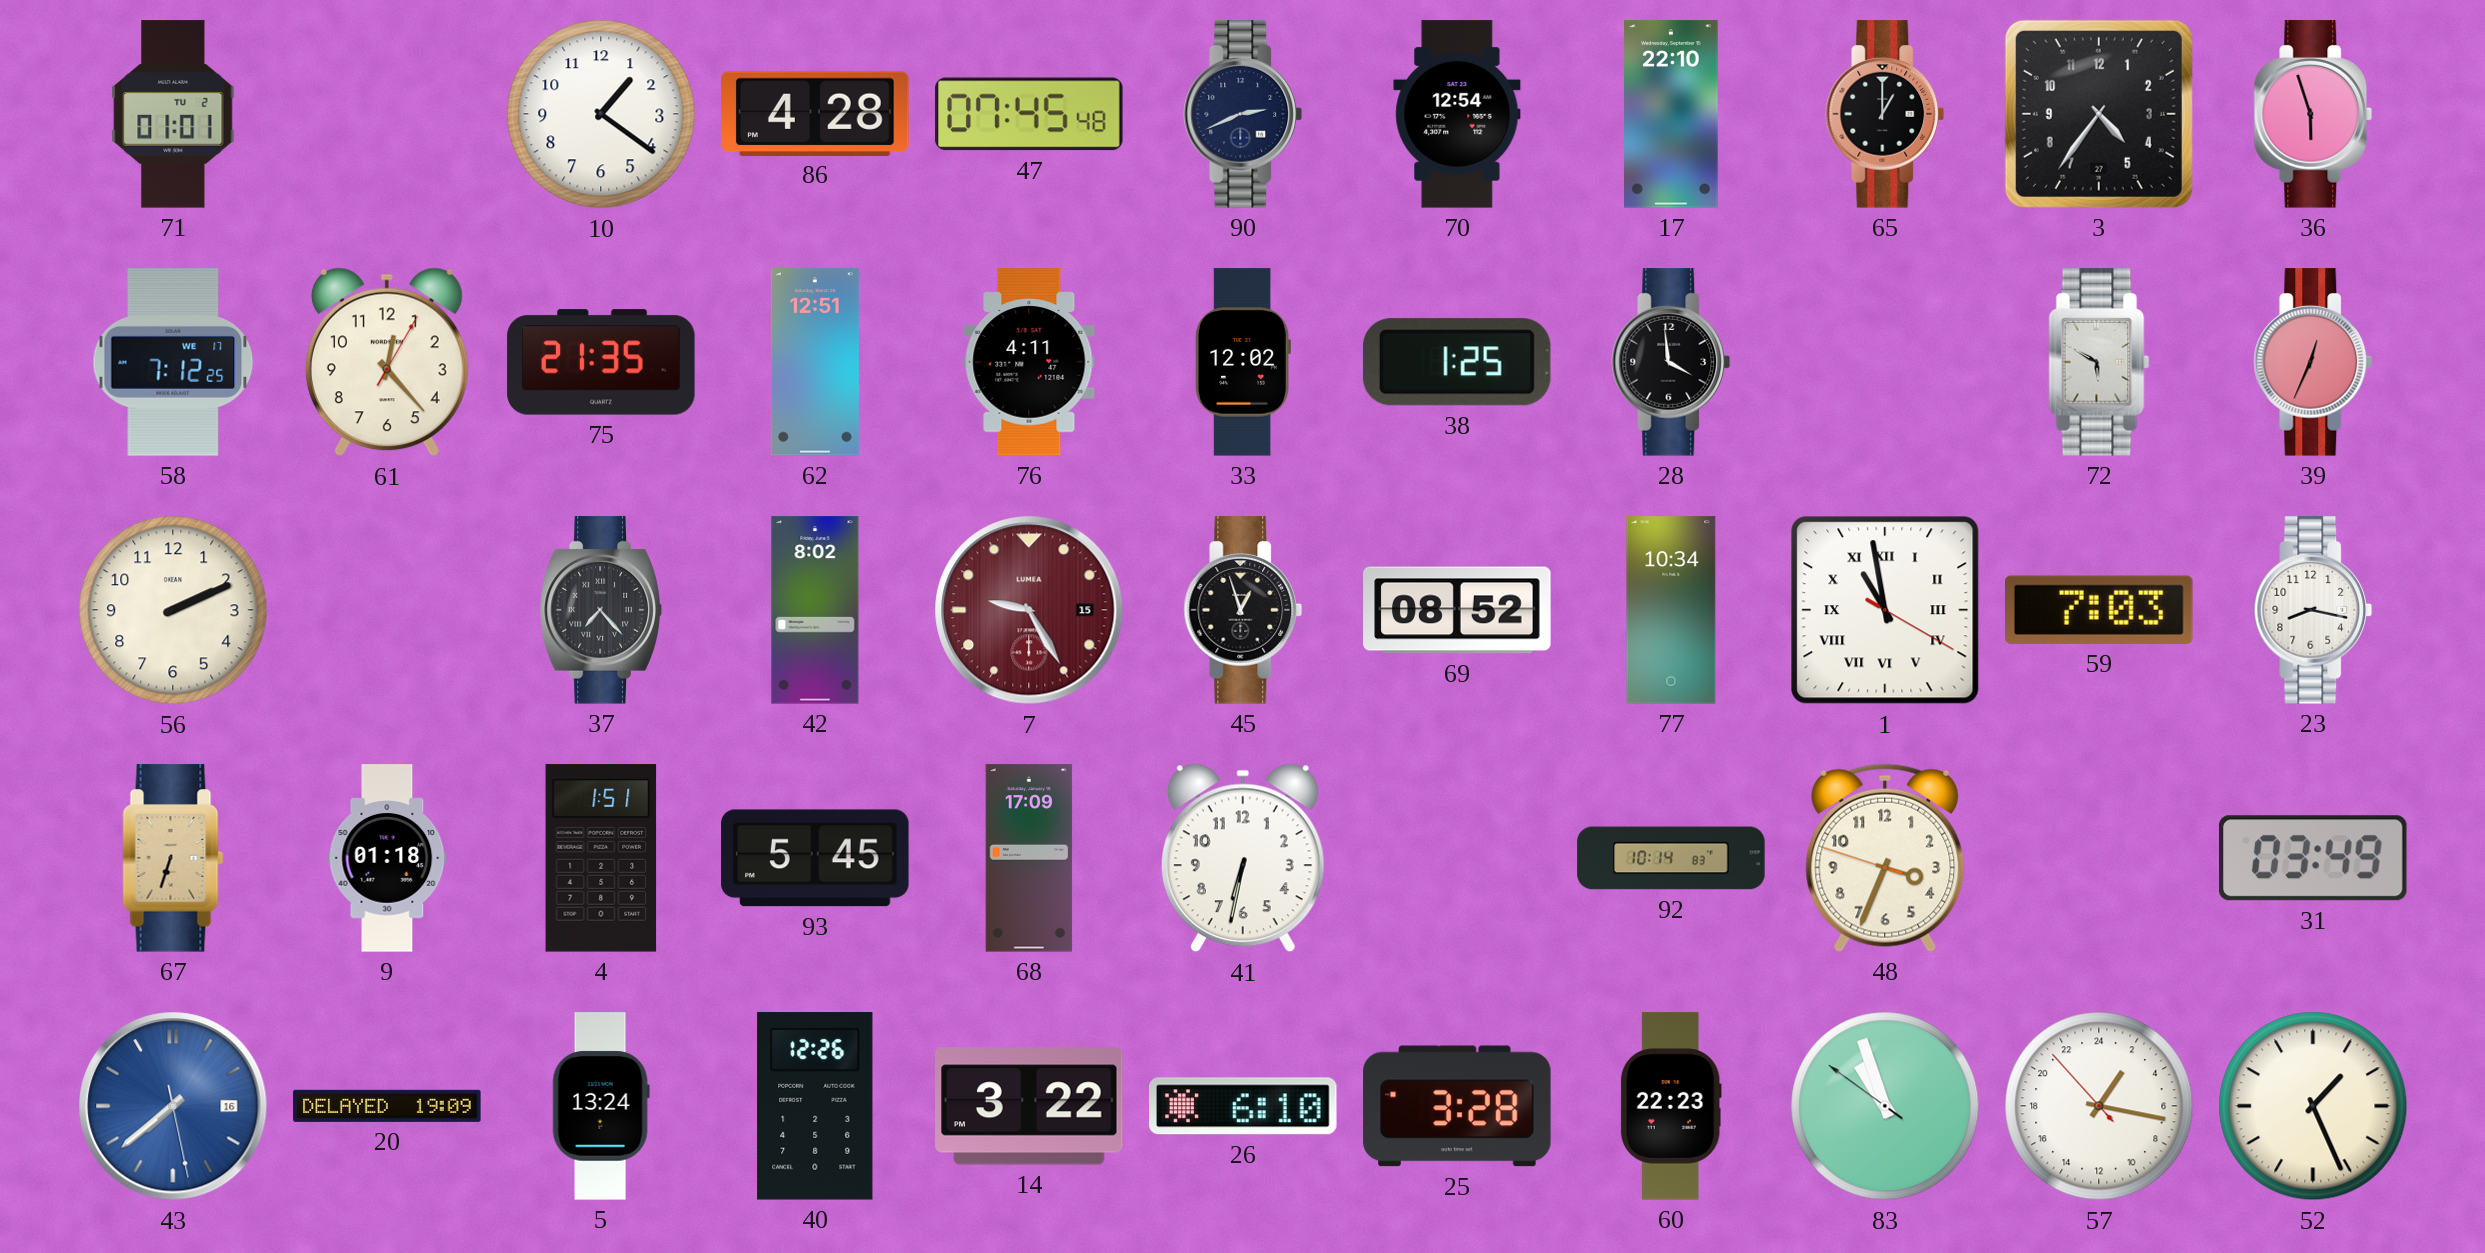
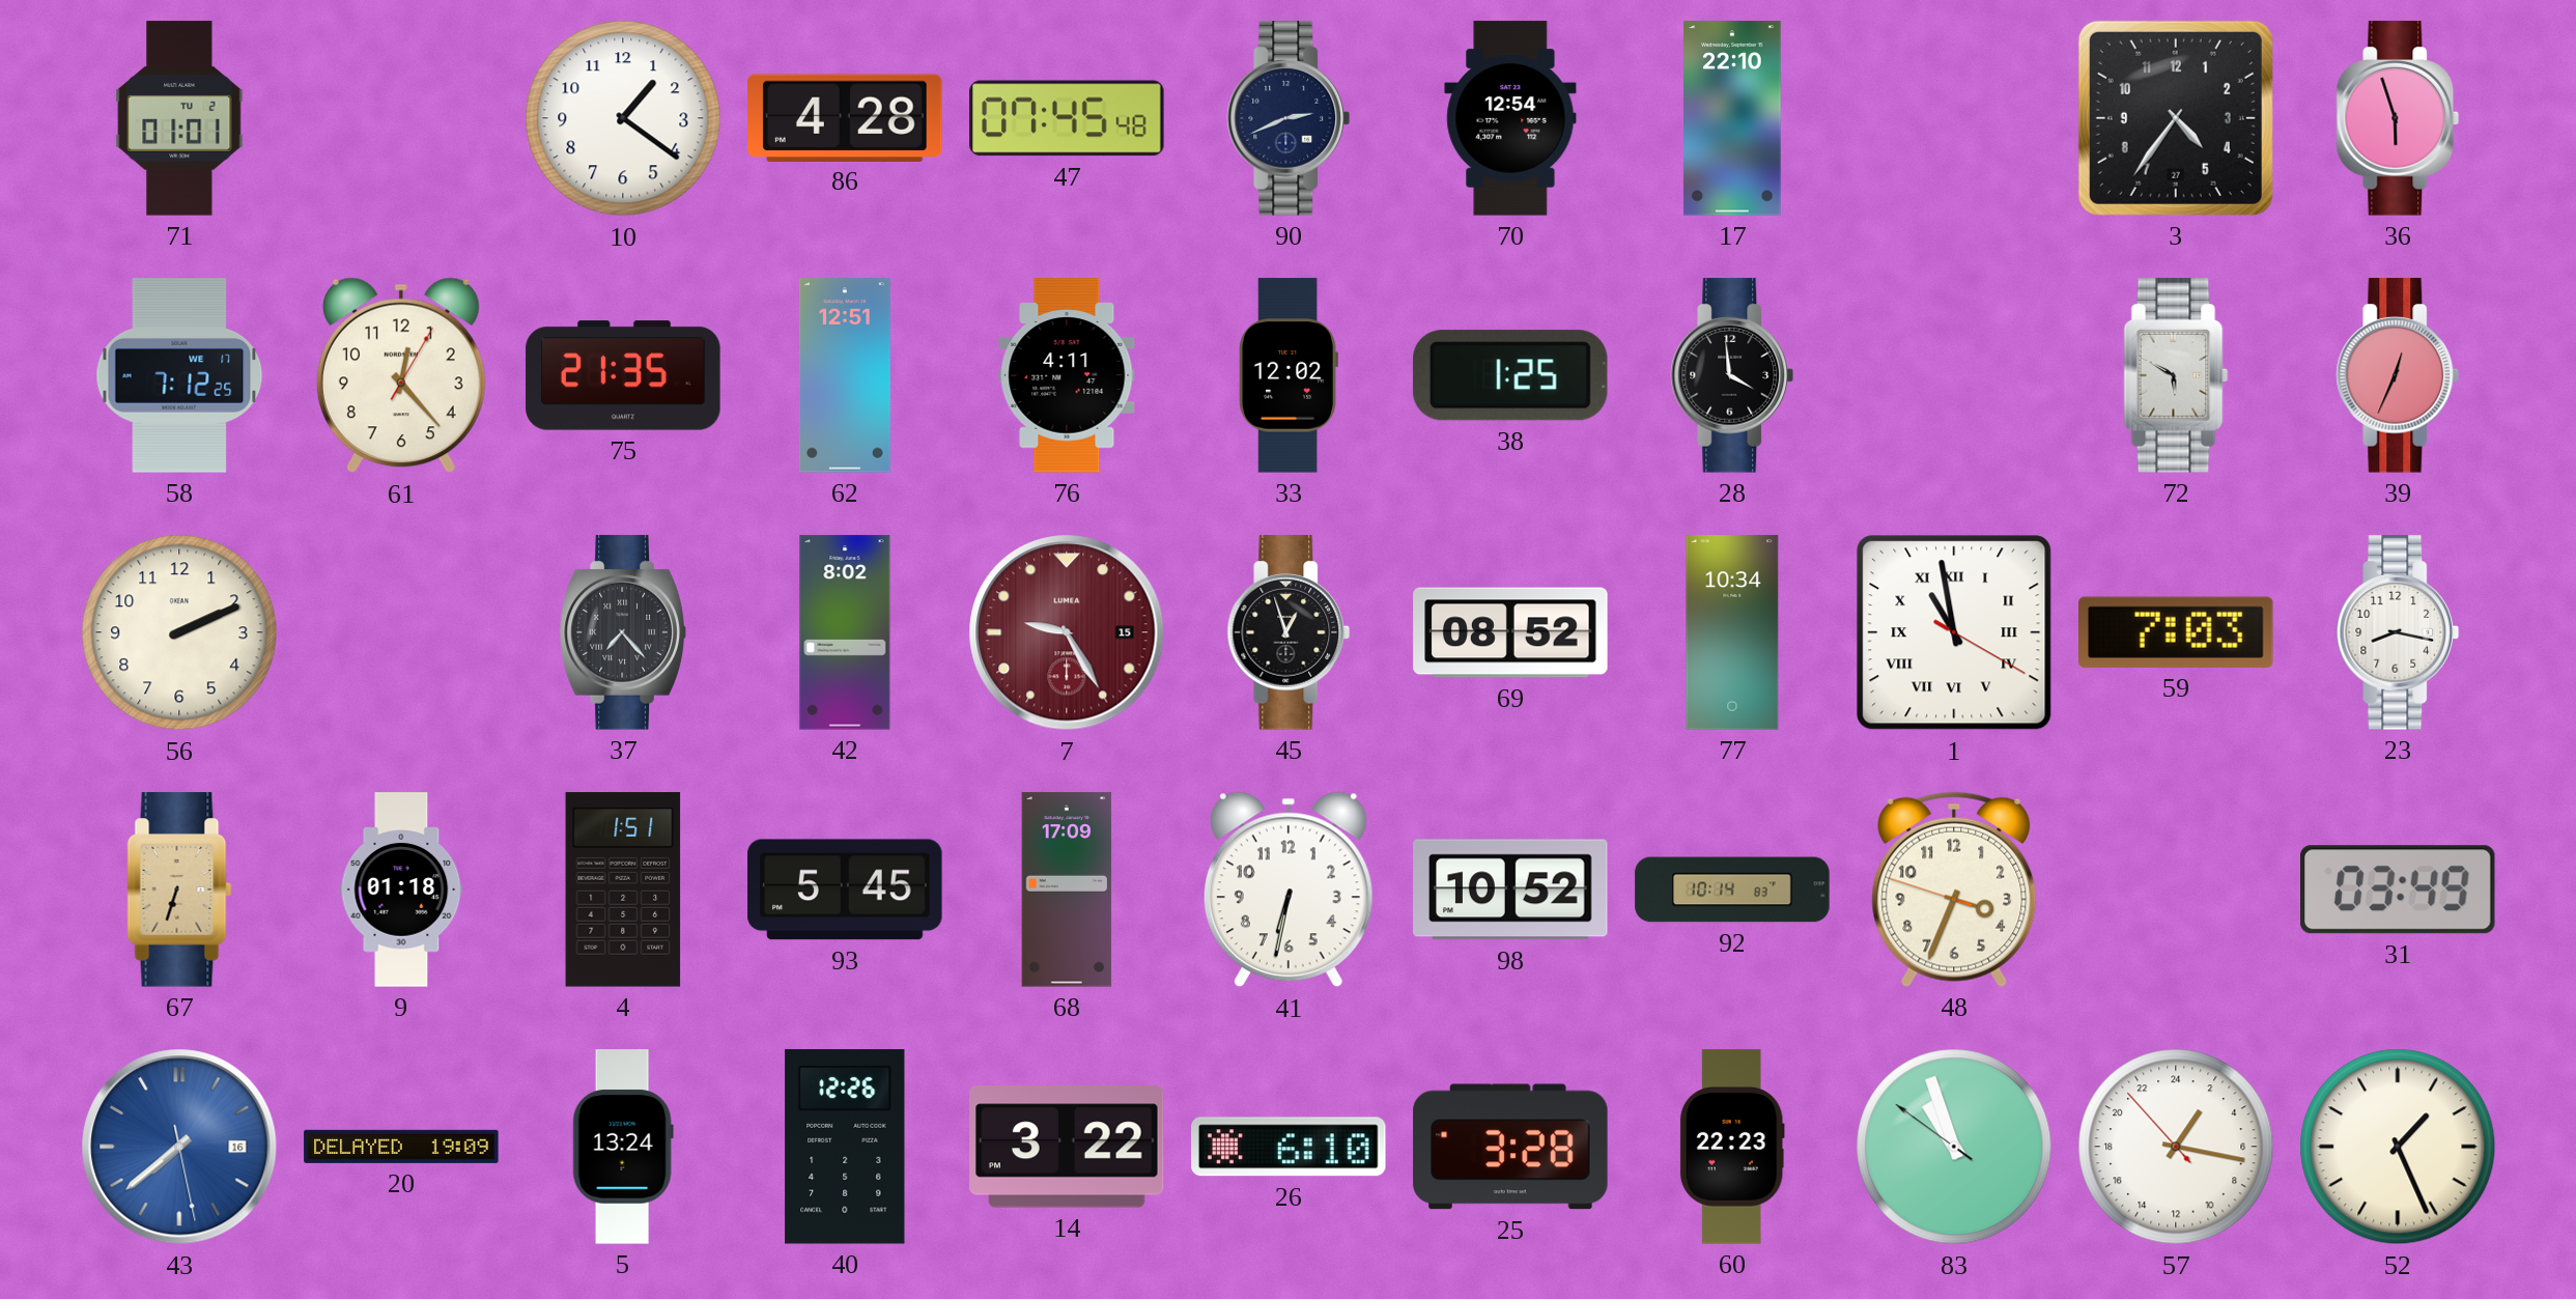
65: 1:00 -> none
98: none -> 10:52
